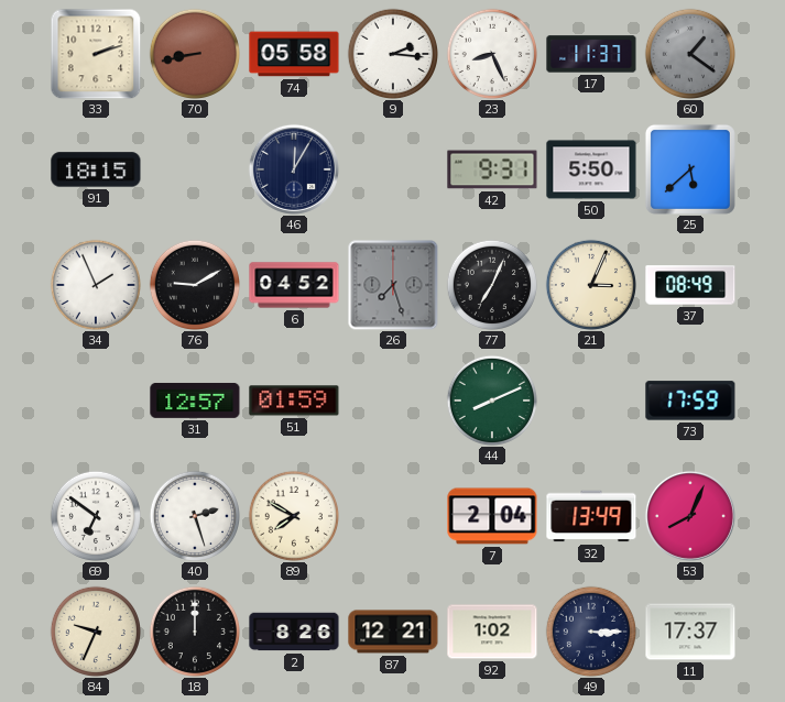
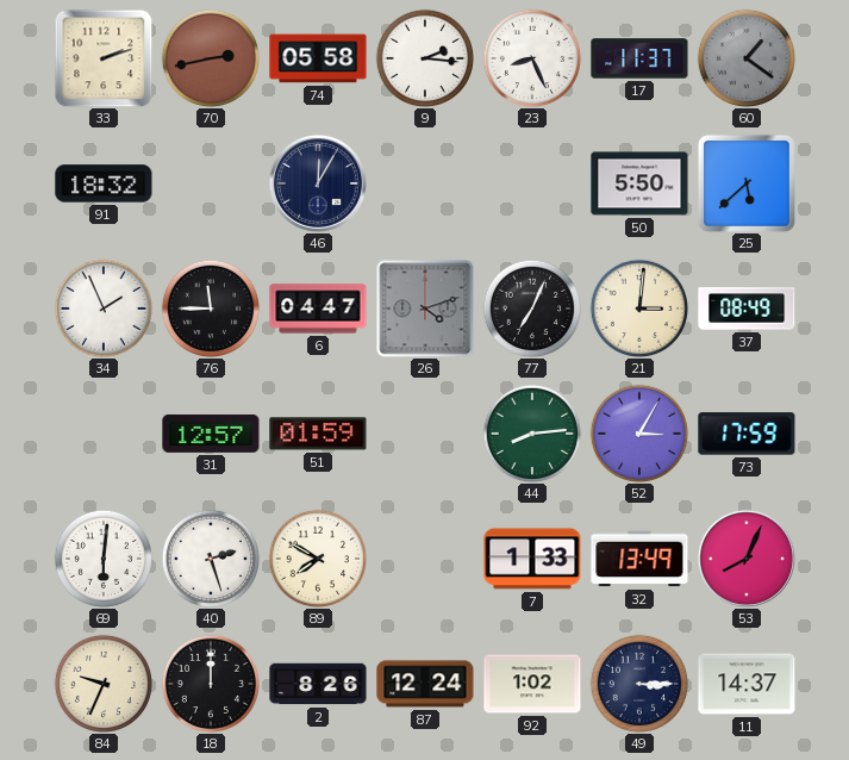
70: 8:43 -> 2:43
91: 18:15 -> 18:32
42: 9:31 -> none
76: 9:10 -> 11:45
6: 04:52 -> 04:47
26: 7:27 -> 4:12
21: 3:04 -> 3:01
44: 8:11 -> 8:14
52: none -> 3:05
69: 6:51 -> 6:01
7: 2:04 -> 1:33
87: 12:21 -> 12:24
11: 17:37 -> 14:37
